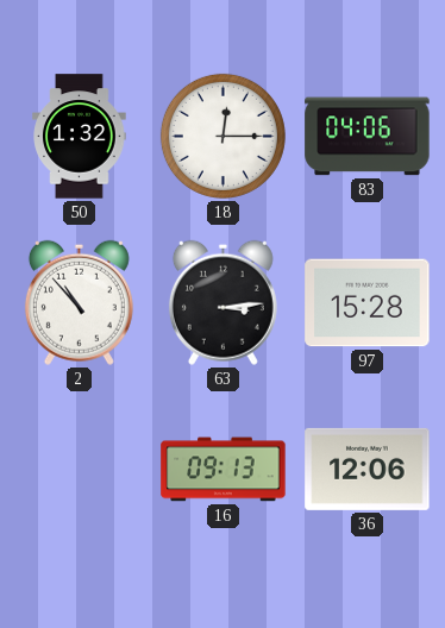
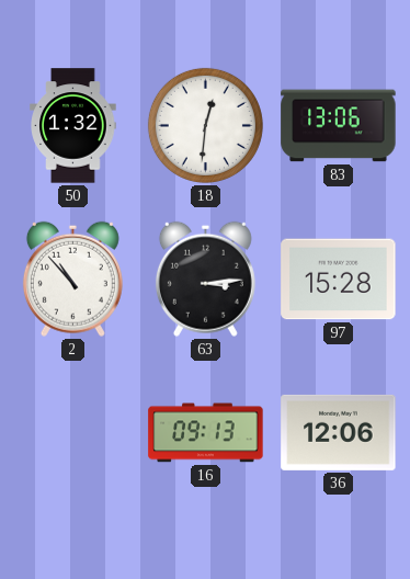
18: 12:15 -> 12:31
83: 04:06 -> 13:06
